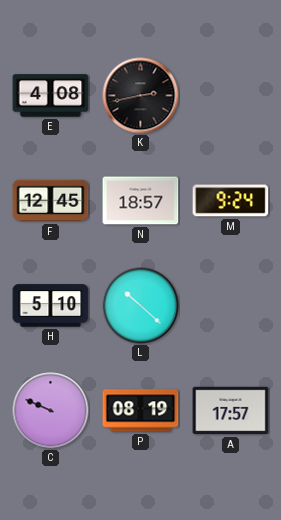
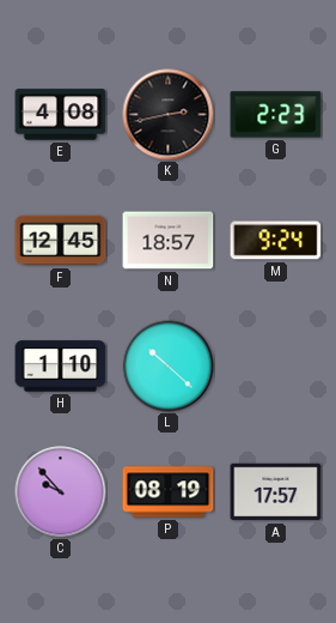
G: none -> 2:23
H: 5:10 -> 1:10
C: 9:49 -> 9:53
